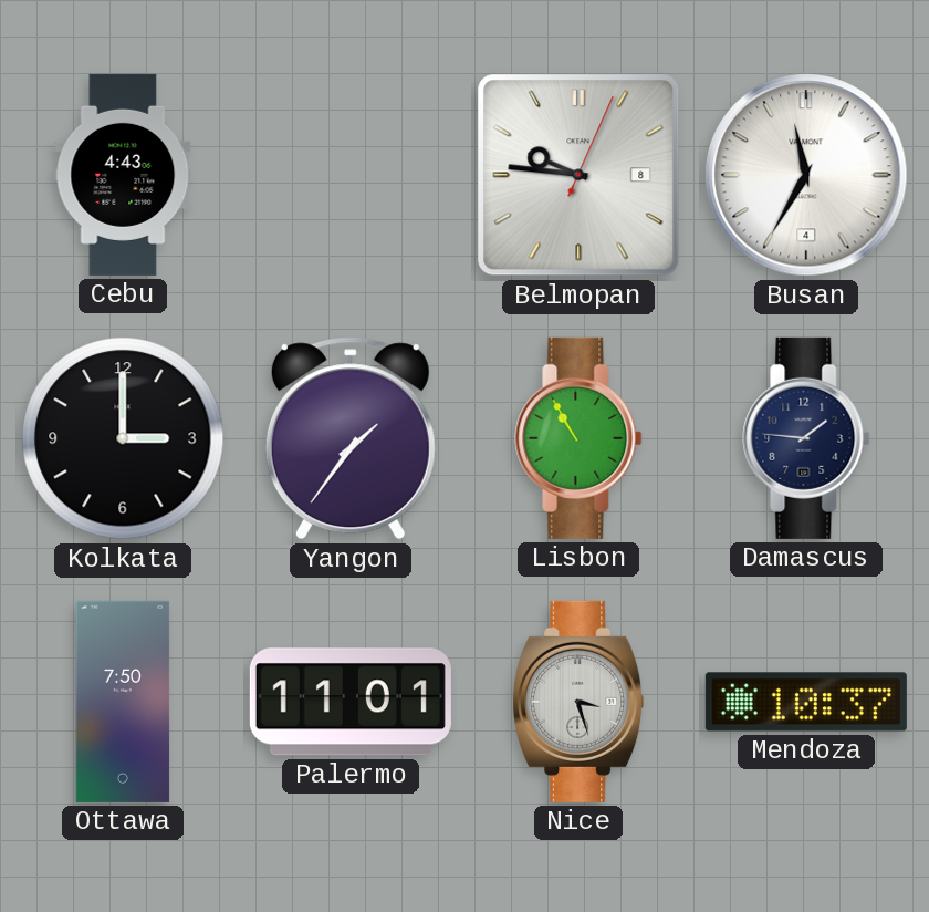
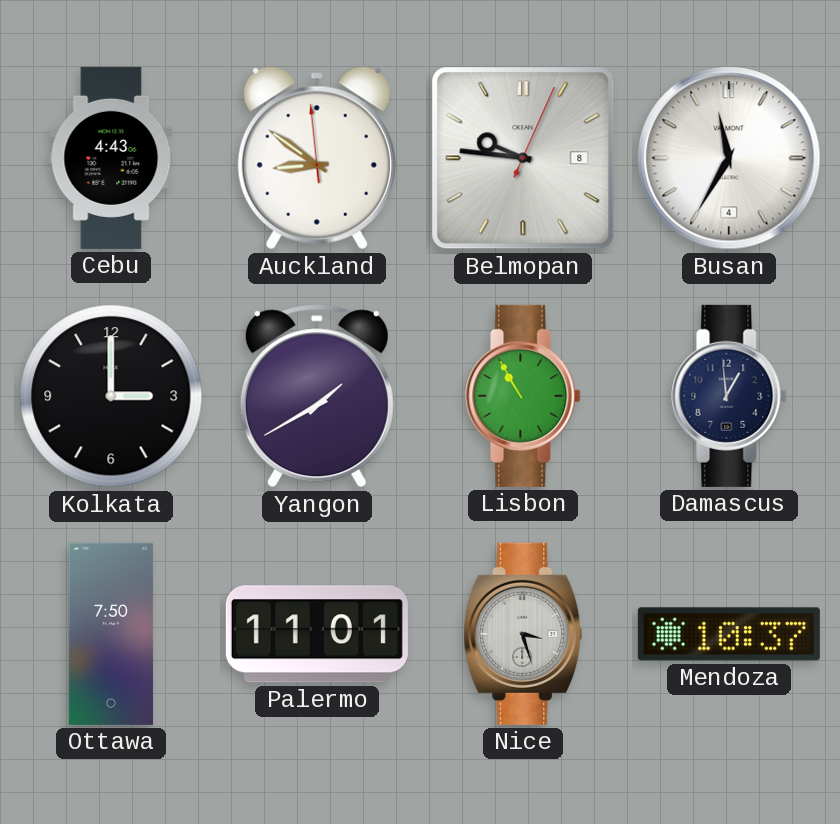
Auckland: none -> 8:50
Yangon: 1:36 -> 1:40
Damascus: 1:46 -> 12:59
